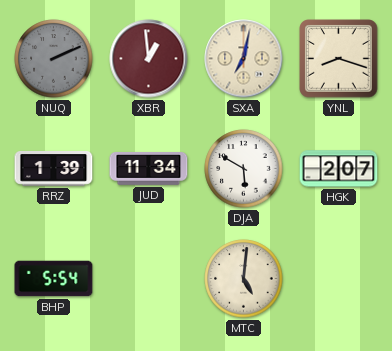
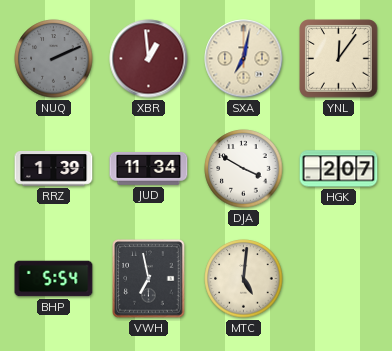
YNL: 8:18 -> 12:06
DJA: 5:50 -> 3:50
VWH: none -> 6:58
